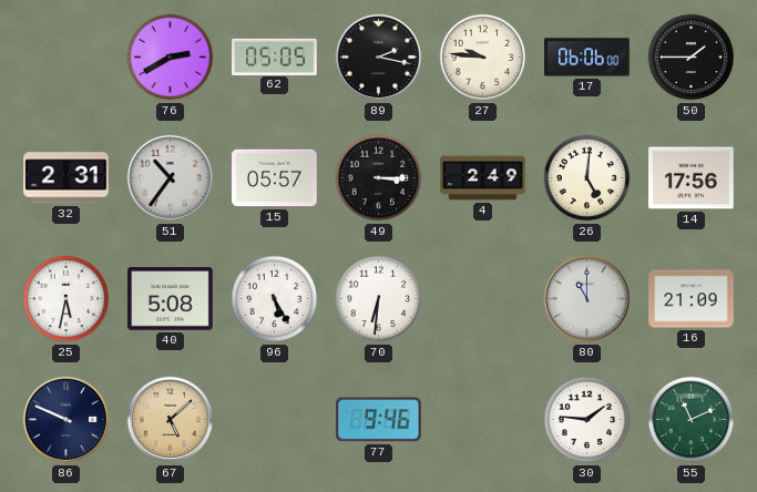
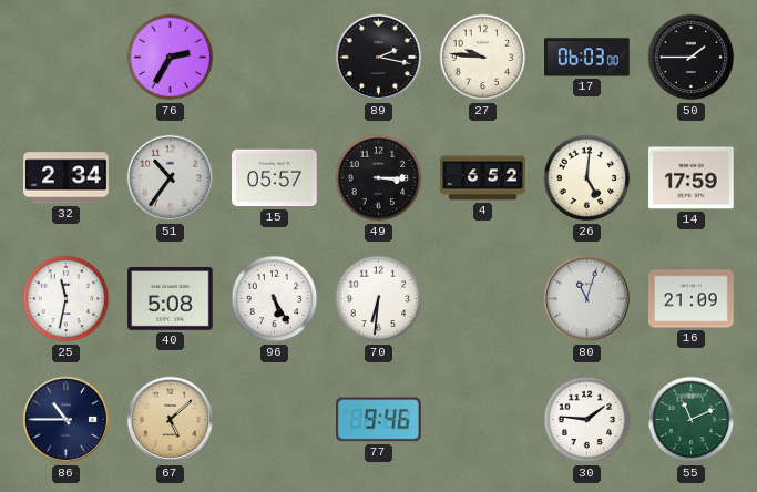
76: 2:40 -> 2:35
62: 05:05 -> none
17: 06:06 -> 06:03
32: 2:31 -> 2:34
4: 2:49 -> 6:52
14: 17:56 -> 17:59
25: 5:32 -> 11:32
80: 11:00 -> 11:03
86: 9:49 -> 10:45
